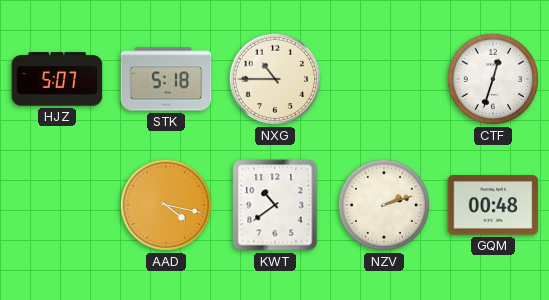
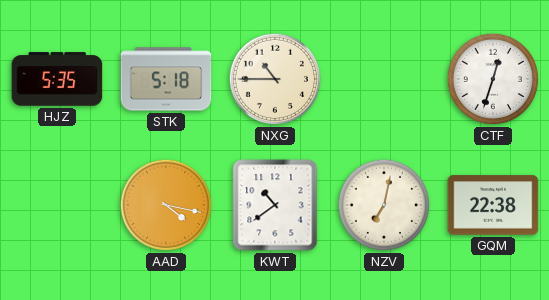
HJZ: 5:07 -> 5:35
NZV: 2:12 -> 7:02
GQM: 00:48 -> 22:38
